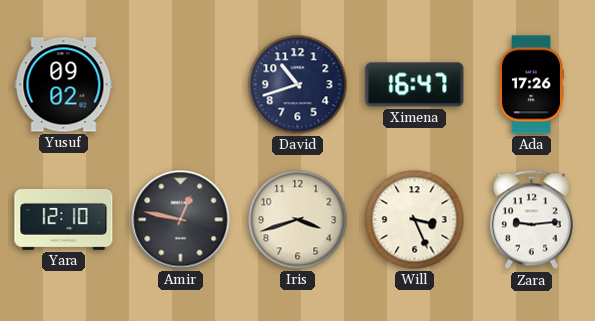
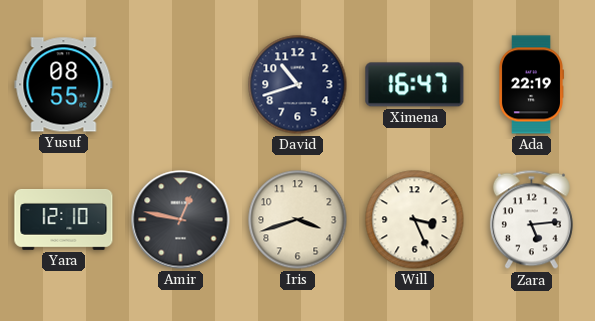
Yusuf: 09:02 -> 08:55
Ada: 17:26 -> 22:19
Zara: 9:14 -> 5:14
